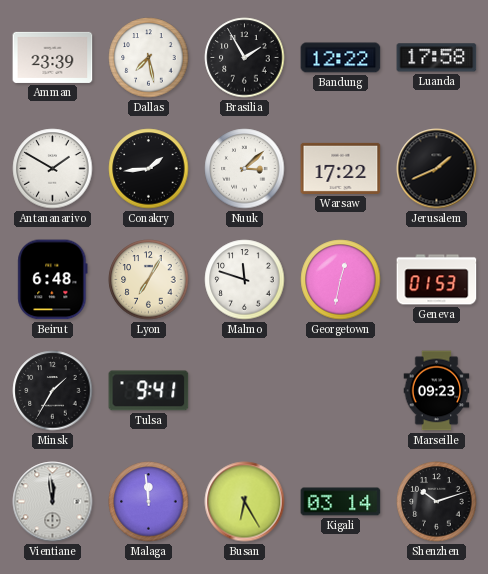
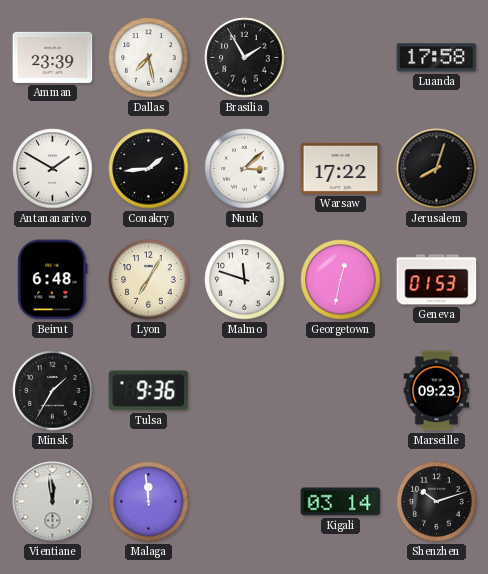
Bandung: 12:22 -> none
Jerusalem: 1:41 -> 8:03
Tulsa: 9:41 -> 9:36
Busan: 6:25 -> none
